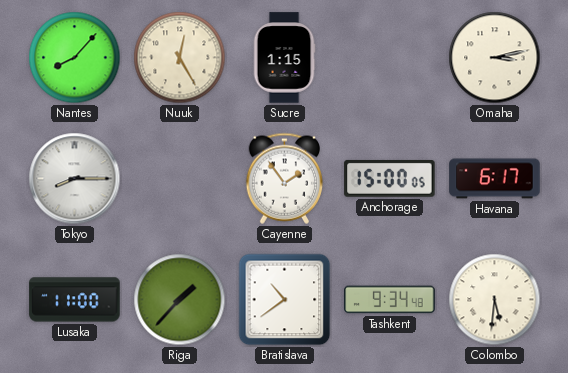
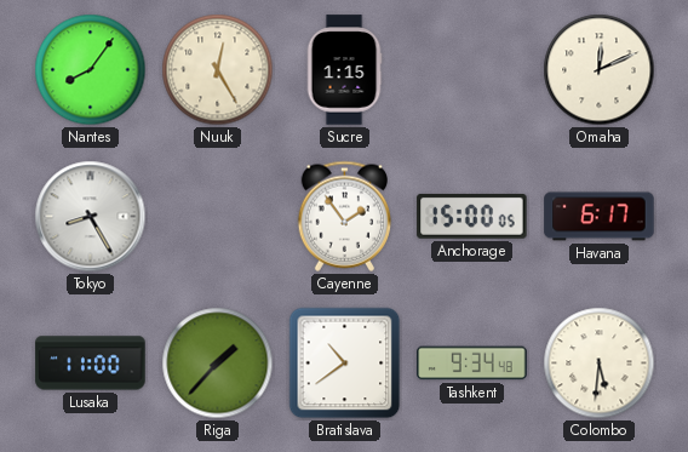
Nantes: 8:07 -> 8:06
Omaha: 3:13 -> 12:11
Tokyo: 8:15 -> 8:25
